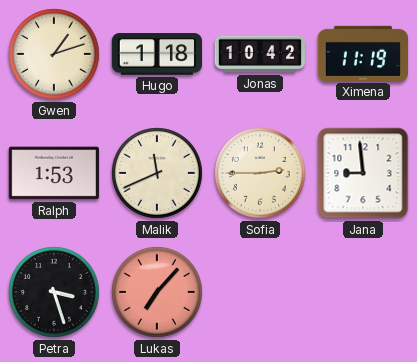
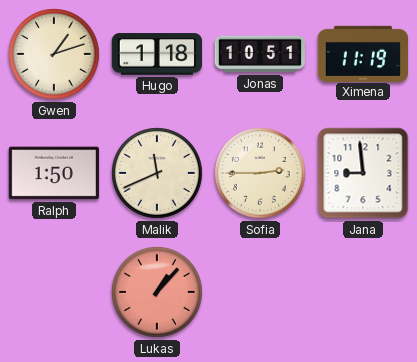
Jonas: 10:42 -> 10:51
Ralph: 1:53 -> 1:50
Petra: 3:27 -> none
Lukas: 7:07 -> 1:07
